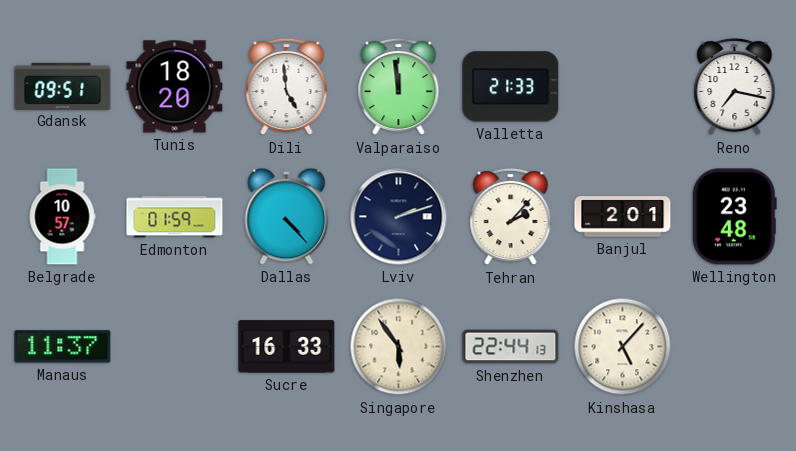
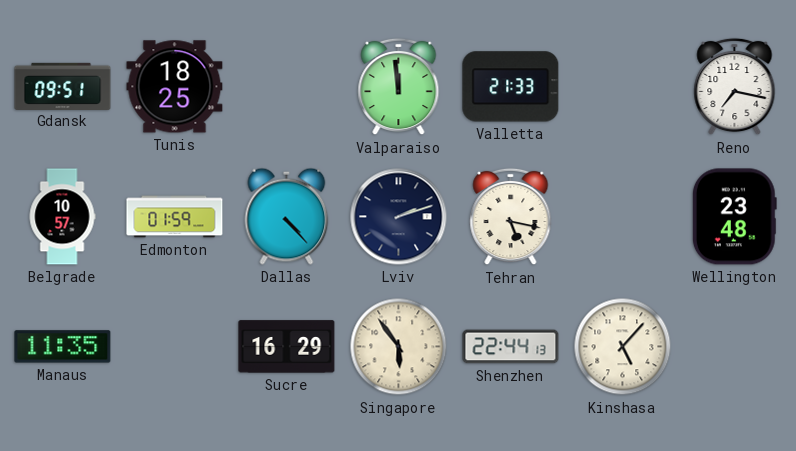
Tunis: 18:20 -> 18:25
Dili: 4:59 -> none
Tehran: 2:07 -> 5:17
Banjul: 2:01 -> none
Manaus: 11:37 -> 11:35
Sucre: 16:33 -> 16:29
